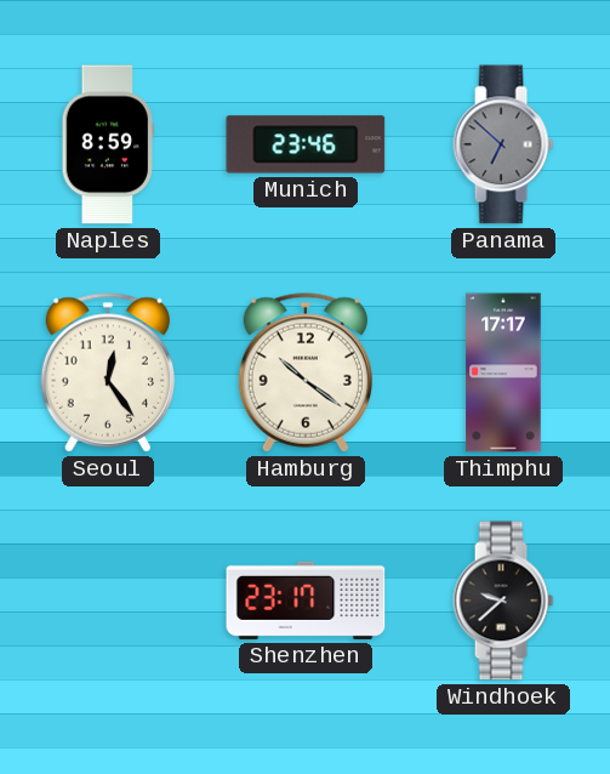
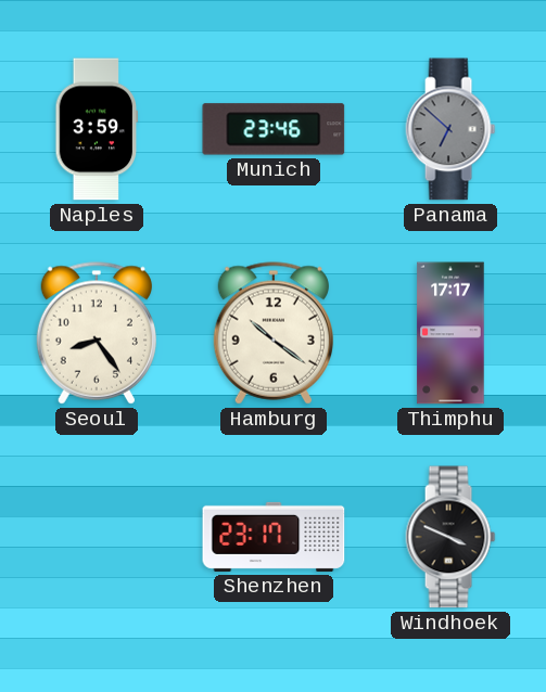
Naples: 8:59 -> 3:59
Seoul: 12:24 -> 8:24
Windhoek: 9:38 -> 3:49
